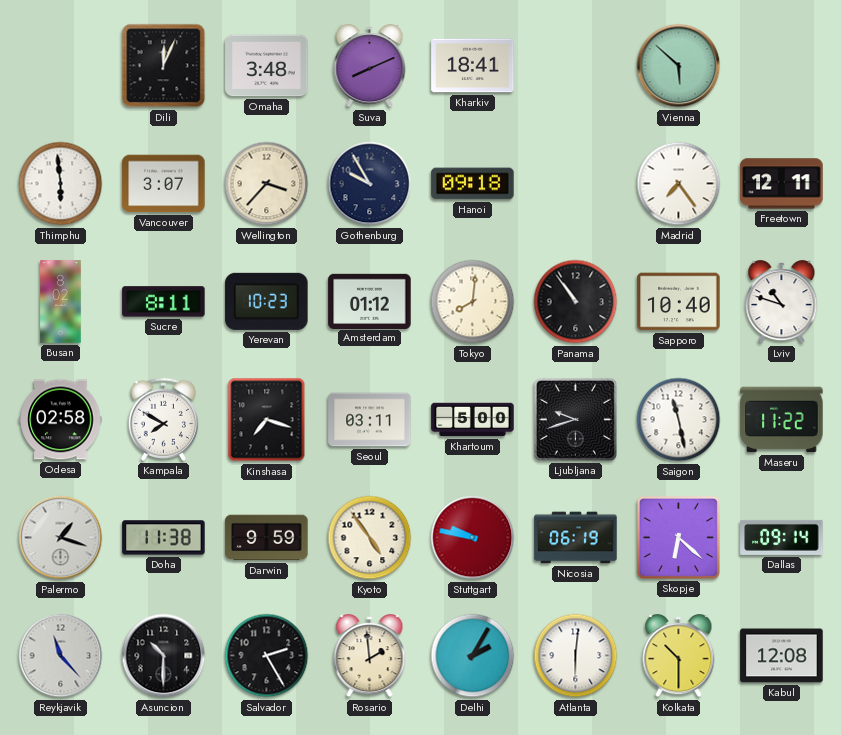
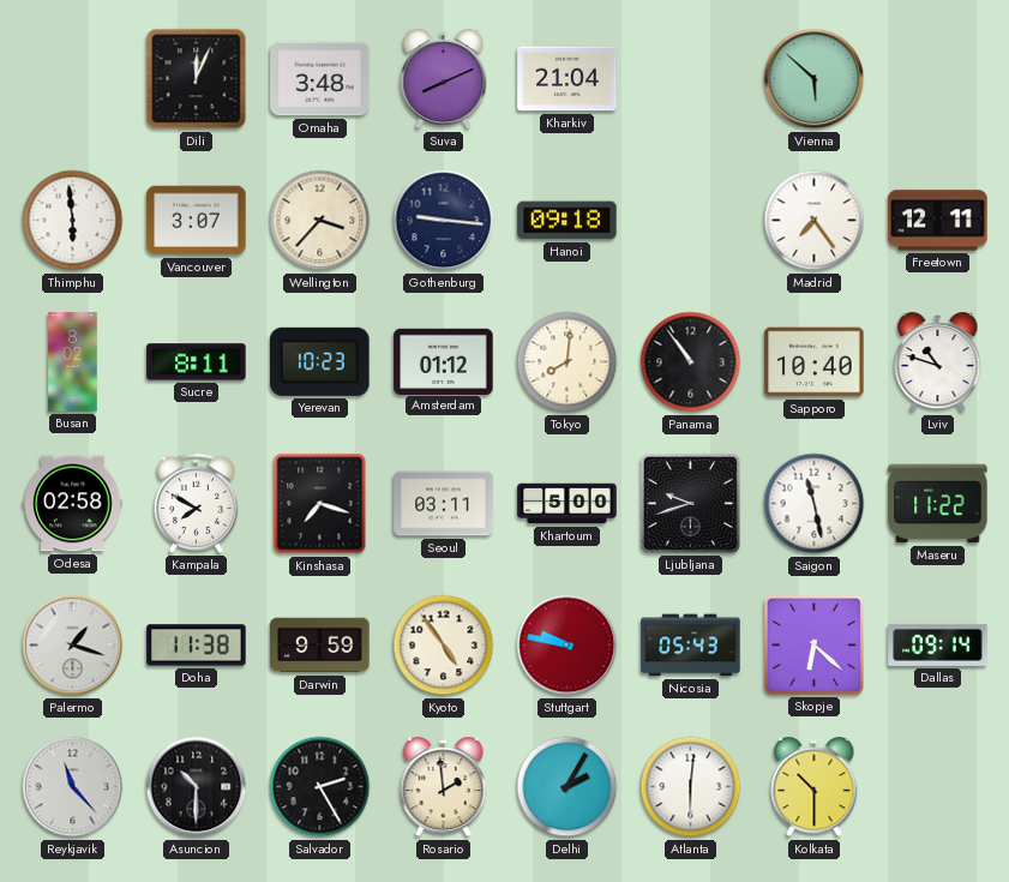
Kharkiv: 18:41 -> 21:04
Gothenburg: 9:55 -> 9:16
Nicosia: 06:19 -> 05:43
Kabul: 12:08 -> none
